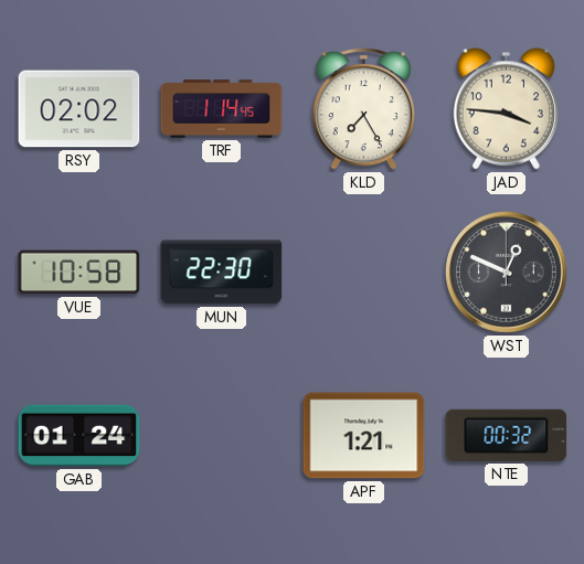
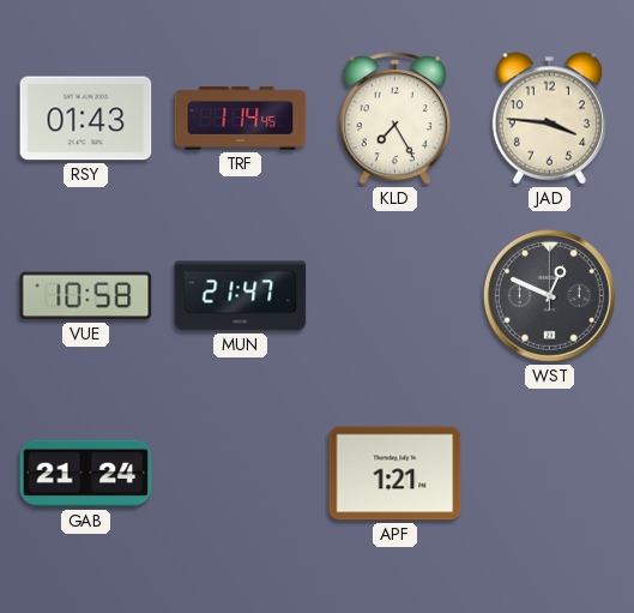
RSY: 02:02 -> 01:43
MUN: 22:30 -> 21:47
GAB: 01:24 -> 21:24
NTE: 00:32 -> none
